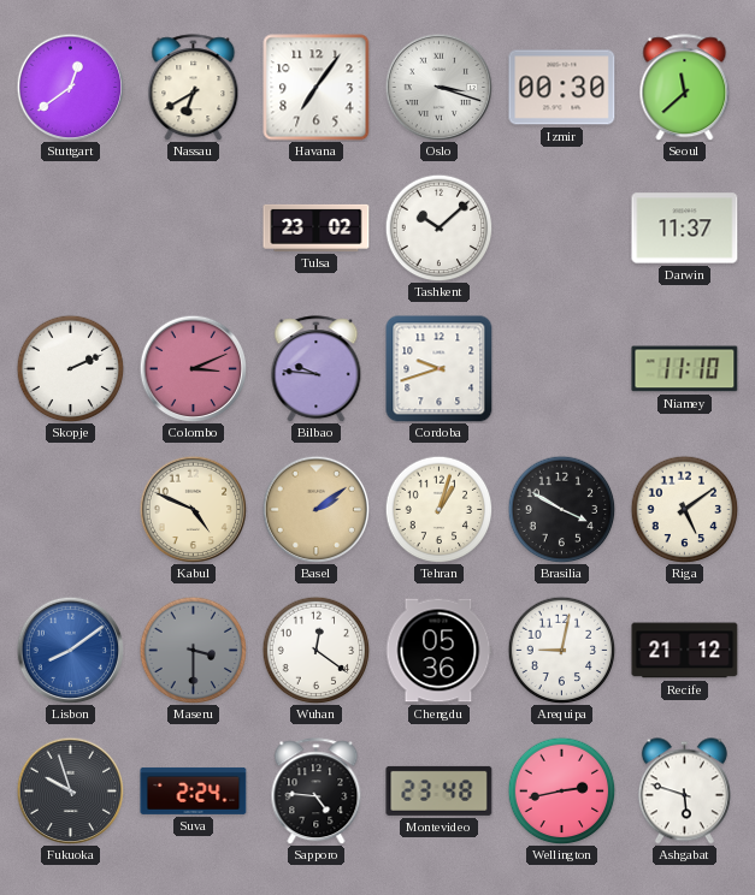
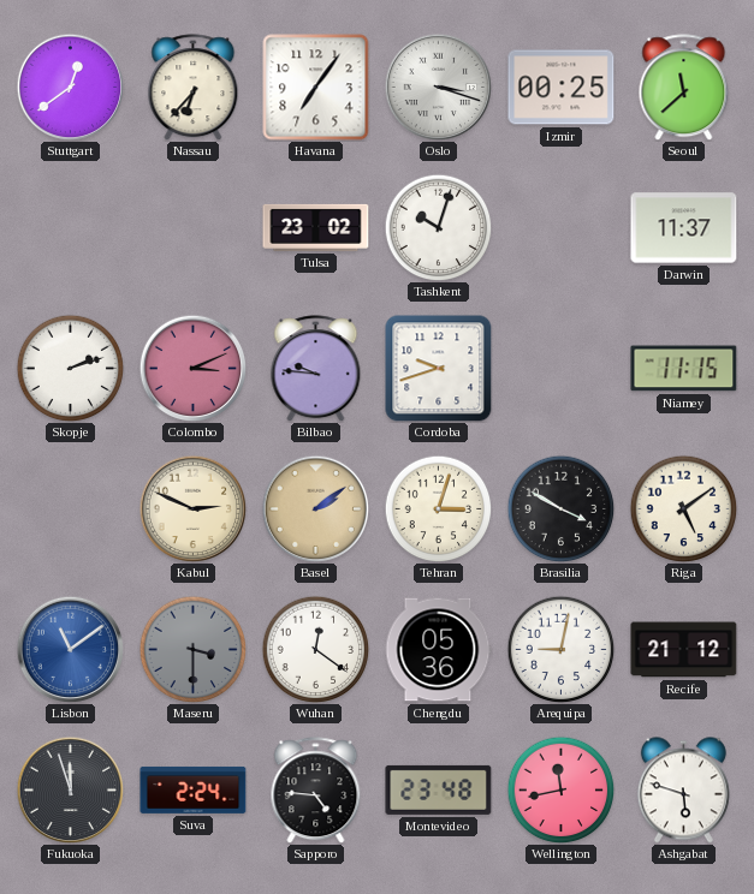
Nassau: 6:40 -> 6:37
Izmir: 00:30 -> 00:25
Tashkent: 10:08 -> 10:03
Skopje: 2:11 -> 2:12
Niamey: 11:10 -> 11:15
Kabul: 4:49 -> 2:49
Tehran: 1:03 -> 3:03
Lisbon: 8:09 -> 11:09
Fukuoka: 9:57 -> 11:57
Wellington: 2:43 -> 11:43
